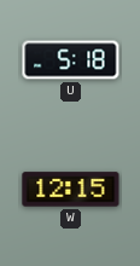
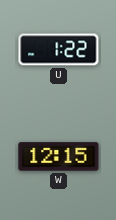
U: 5:18 -> 1:22
